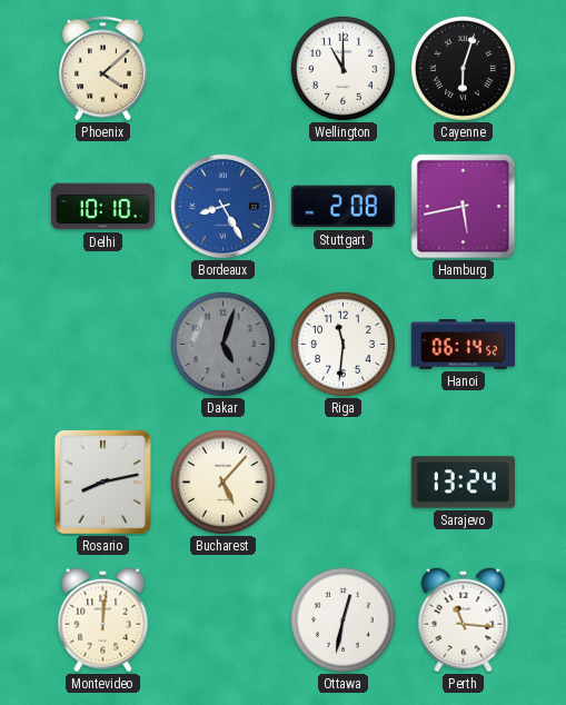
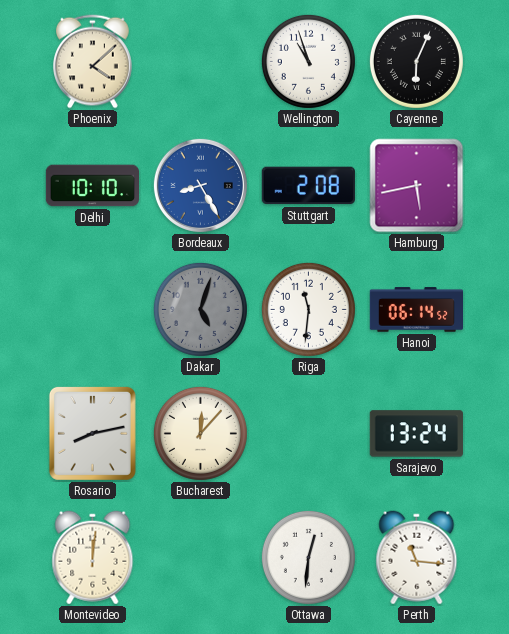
Wellington: 11:00 -> 10:57
Cayenne: 6:03 -> 6:04
Bucharest: 5:07 -> 12:07
Ottawa: 12:32 -> 12:31
